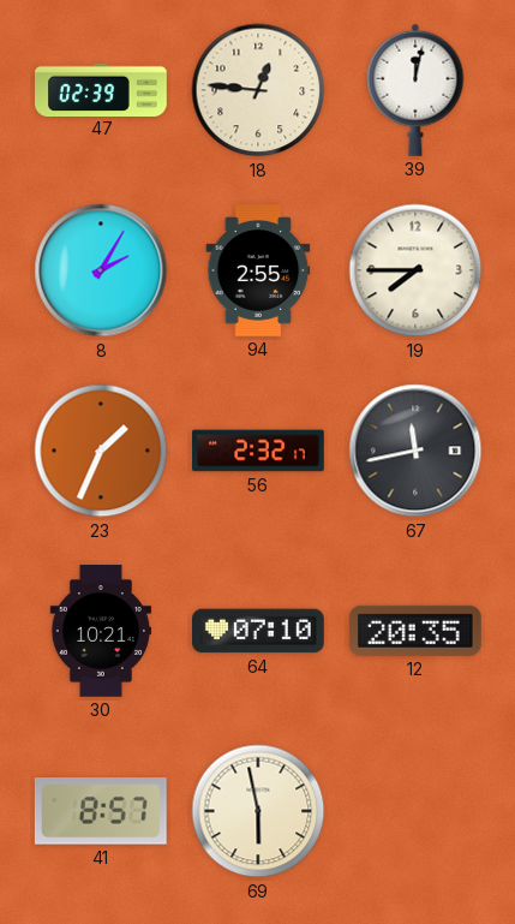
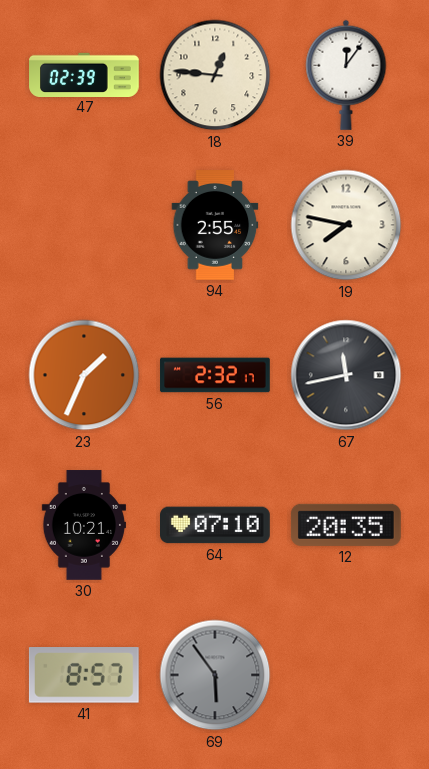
39: 12:02 -> 12:06
8: 2:05 -> none
19: 7:45 -> 7:47
69: 5:58 -> 5:54
69 dial: cream -> grey
